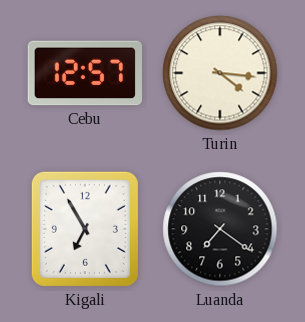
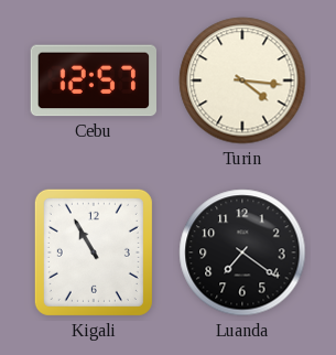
Kigali: 6:55 -> 10:55
